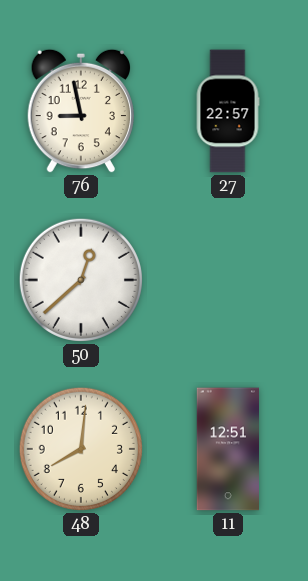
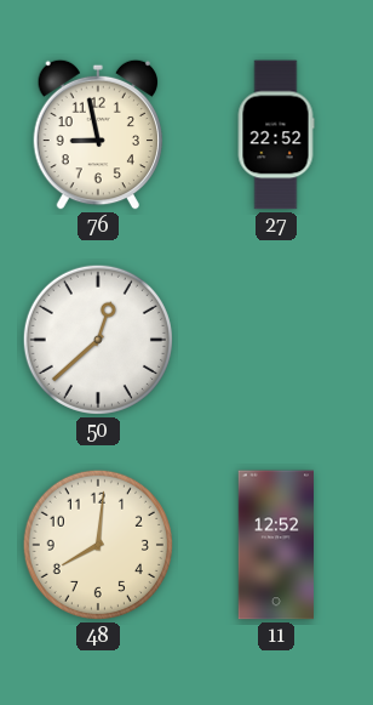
27: 22:57 -> 22:52
11: 12:51 -> 12:52
